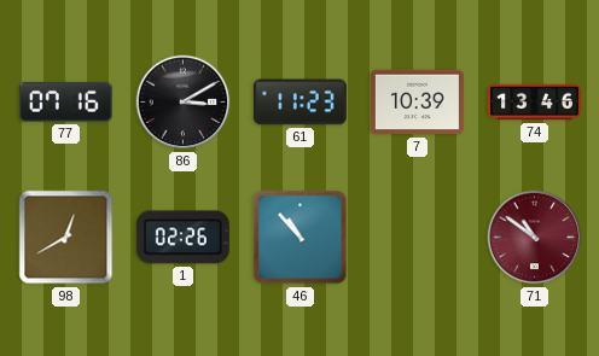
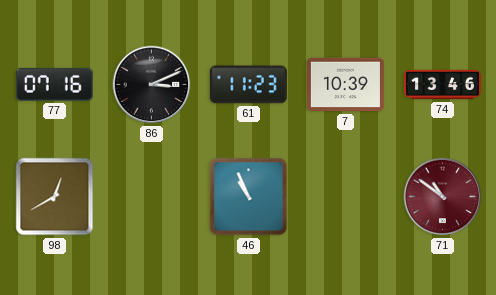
86: 3:10 -> 3:11
1: 02:26 -> none
46: 10:53 -> 10:56
